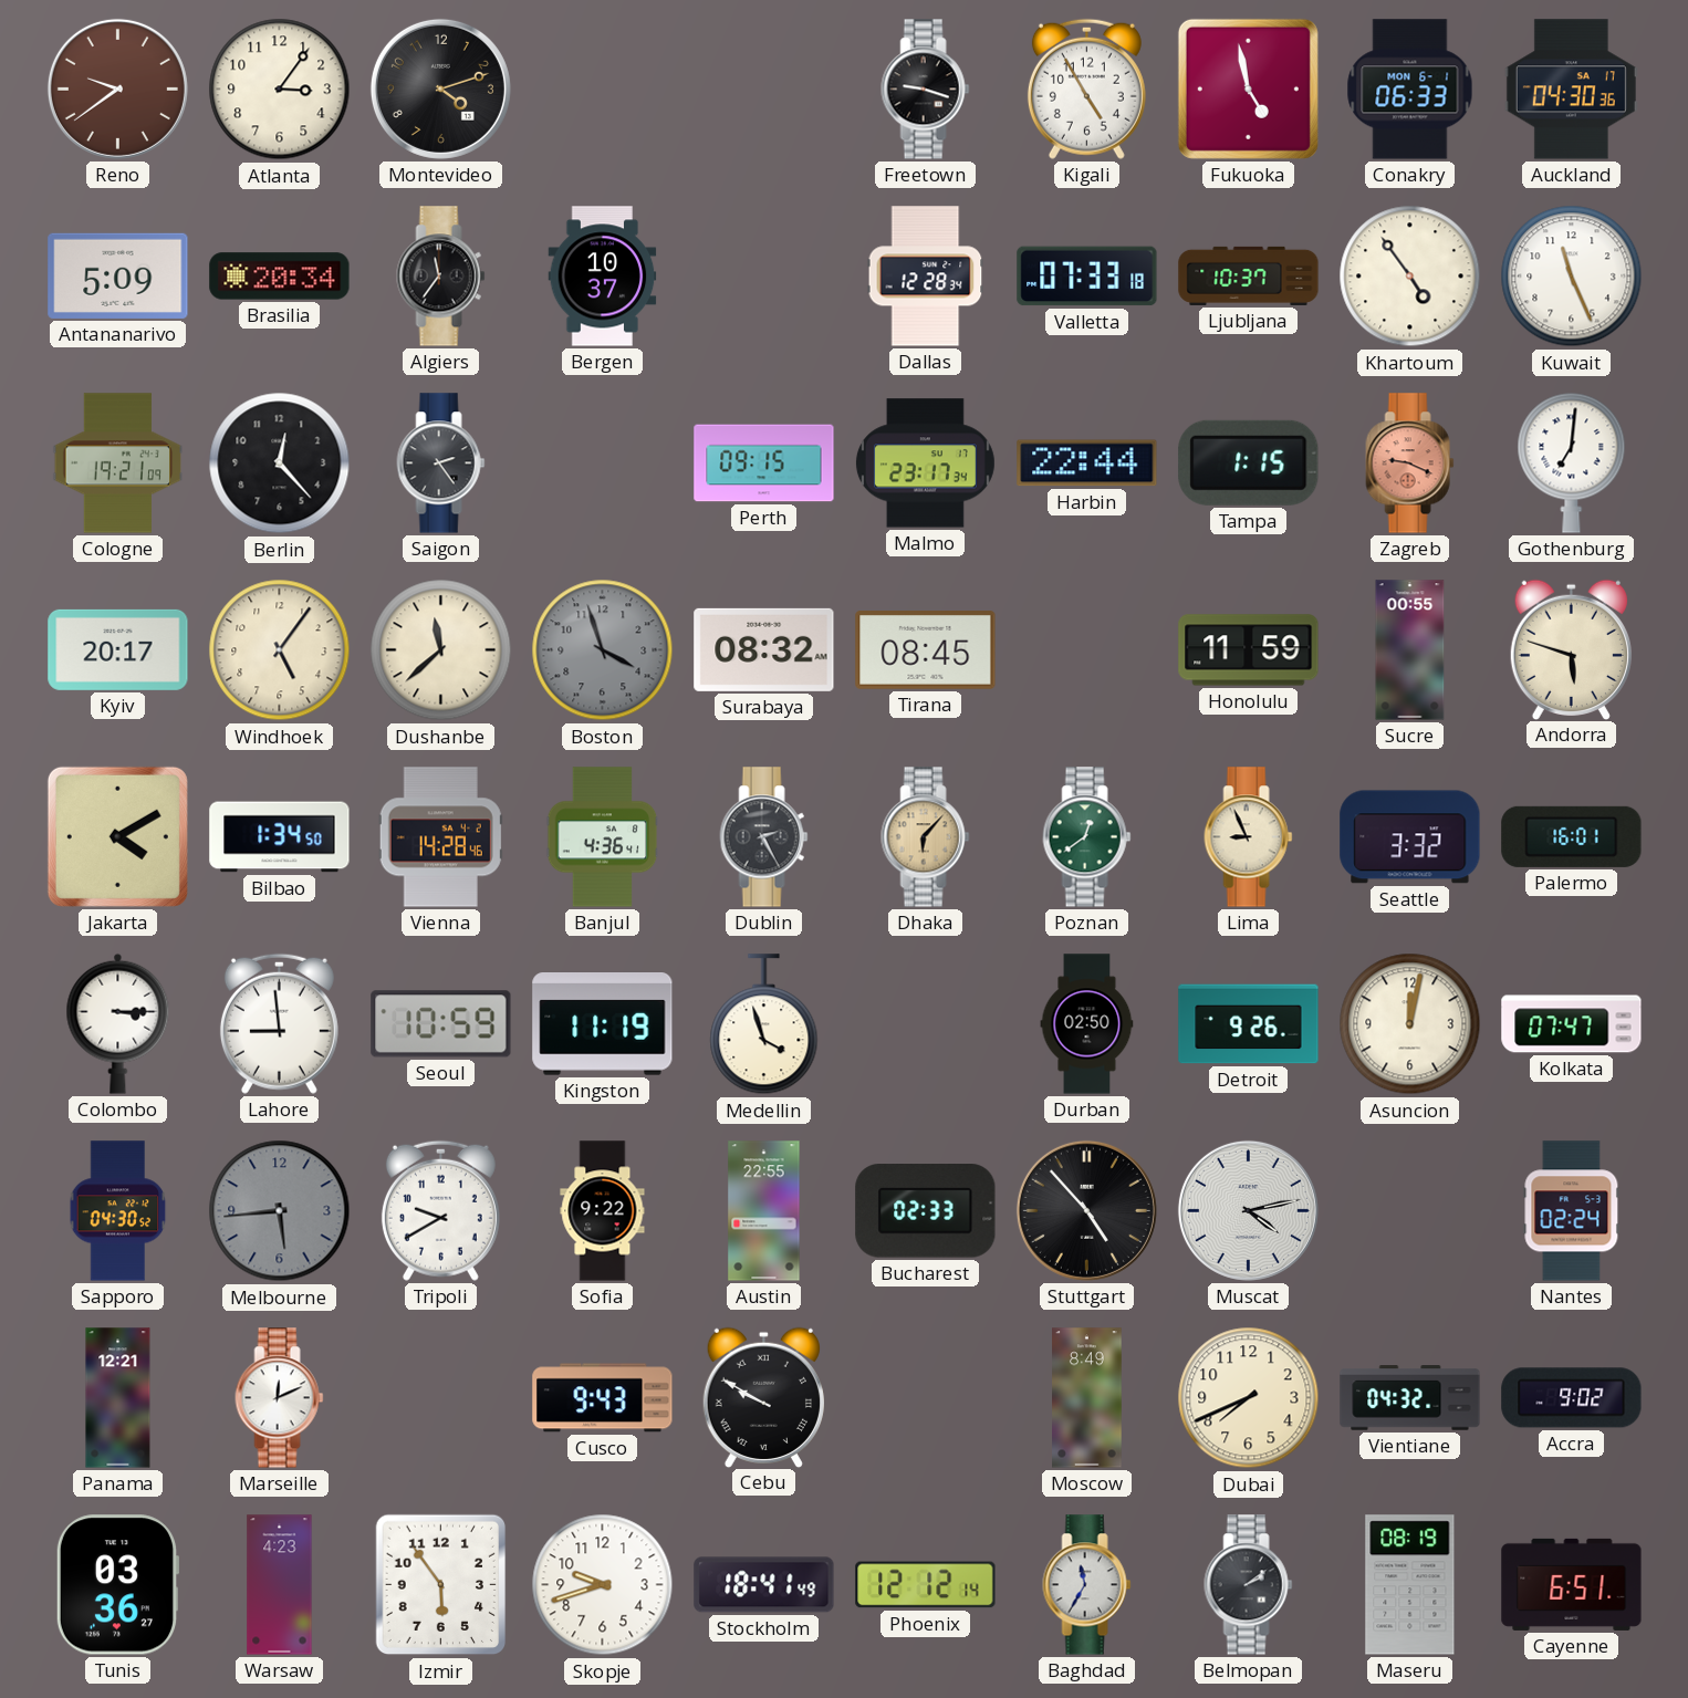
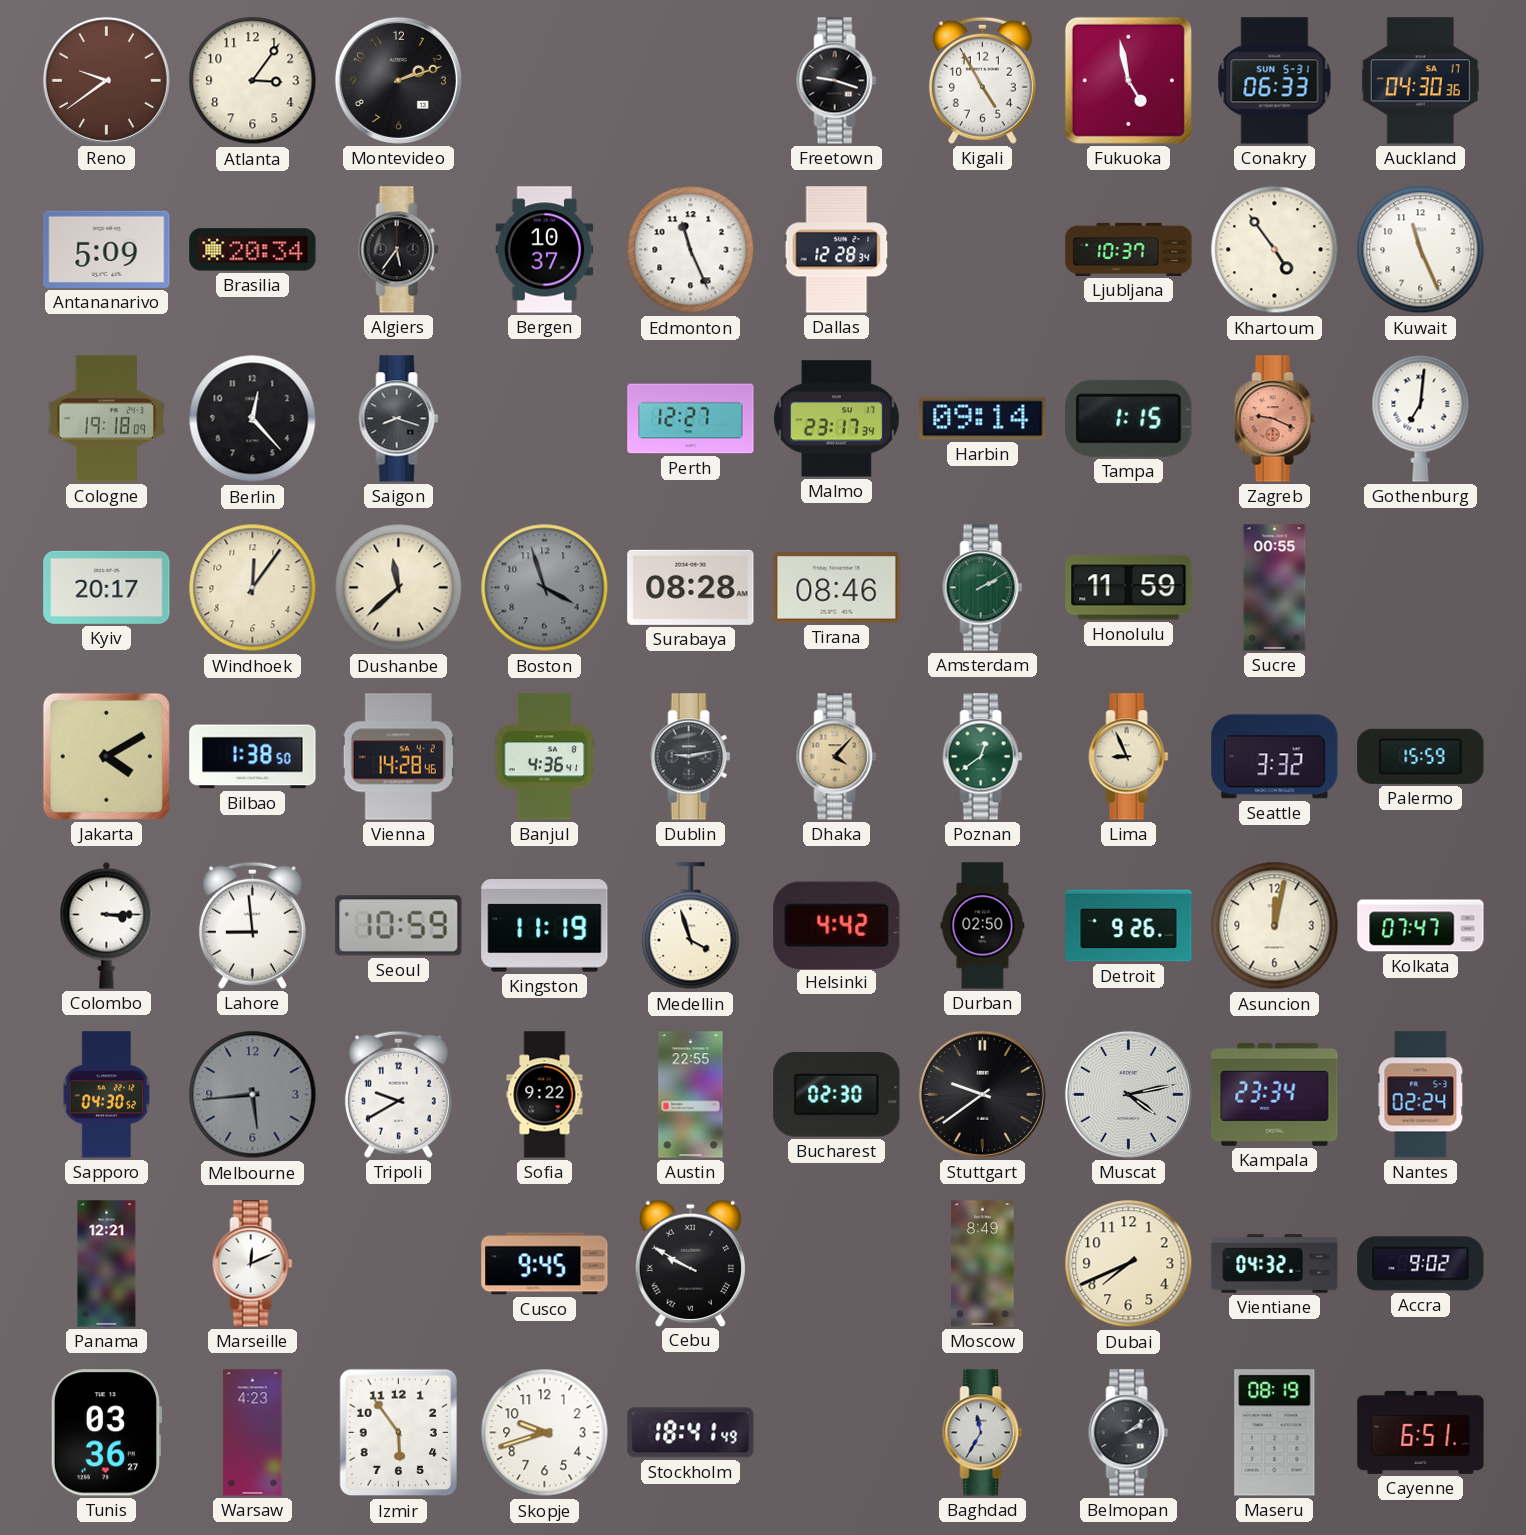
Montevideo: 4:12 -> 2:12
Conakry date: MON 6-1 -> SUN 5-31
Algiers: 11:36 -> 5:36
Edmonton: none -> 11:26
Valletta: 07:33 -> none
Cologne: 19:21 -> 19:18
Saigon: 2:24 -> 8:18
Perth: 09:15 -> 12:27
Harbin: 22:44 -> 09:14
Windhoek: 5:06 -> 12:06
Surabaya: 08:32 -> 08:28
Tirana: 08:45 -> 08:46
Amsterdam: none -> 2:10
Andorra: 5:48 -> none
Bilbao: 1:34 -> 1:38
Dublin: 2:25 -> 9:13
Dhaka: 6:07 -> 4:07
Palermo: 16:01 -> 15:59
Helsinki: none -> 4:42
Bucharest: 02:33 -> 02:30
Stuttgart: 4:53 -> 9:39
Kampala: none -> 23:34
Cusco: 9:43 -> 9:45
Phoenix: 12:12 -> none
